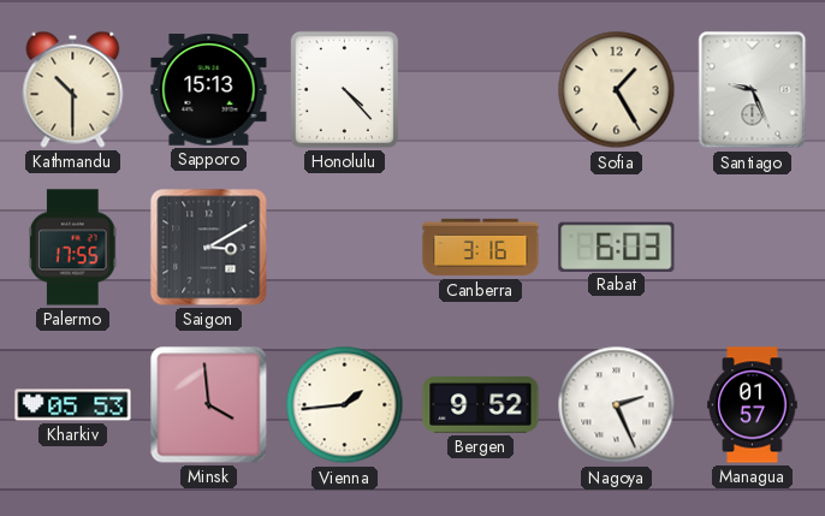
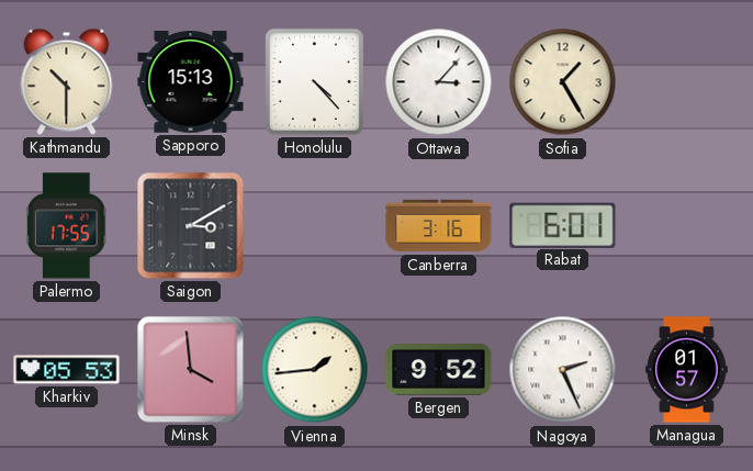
Ottawa: none -> 3:07
Santiago: 9:26 -> none
Rabat: 6:03 -> 6:01
